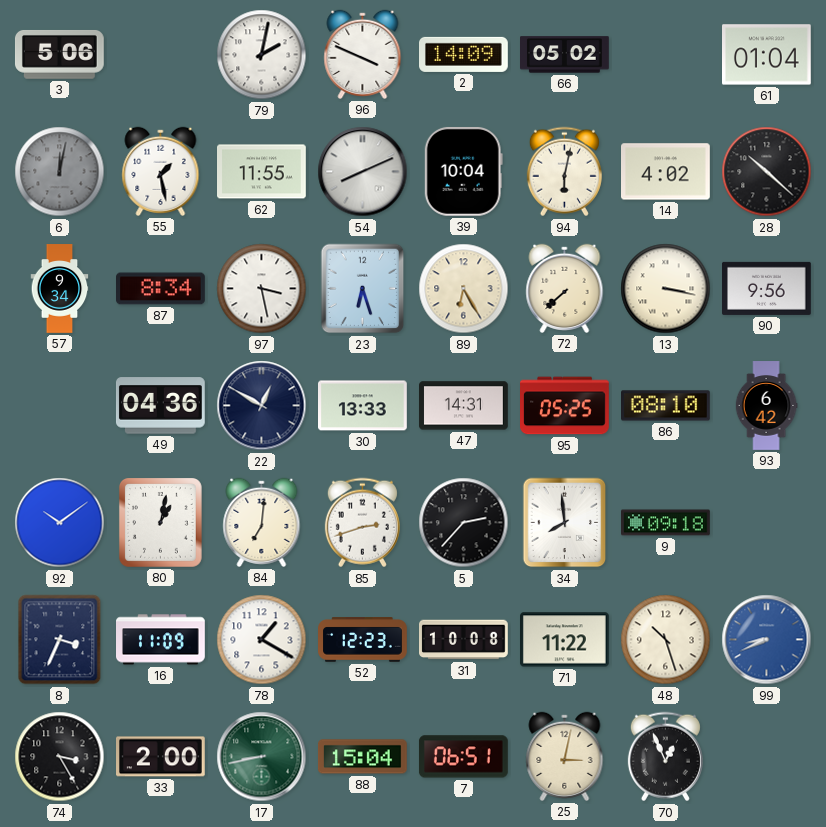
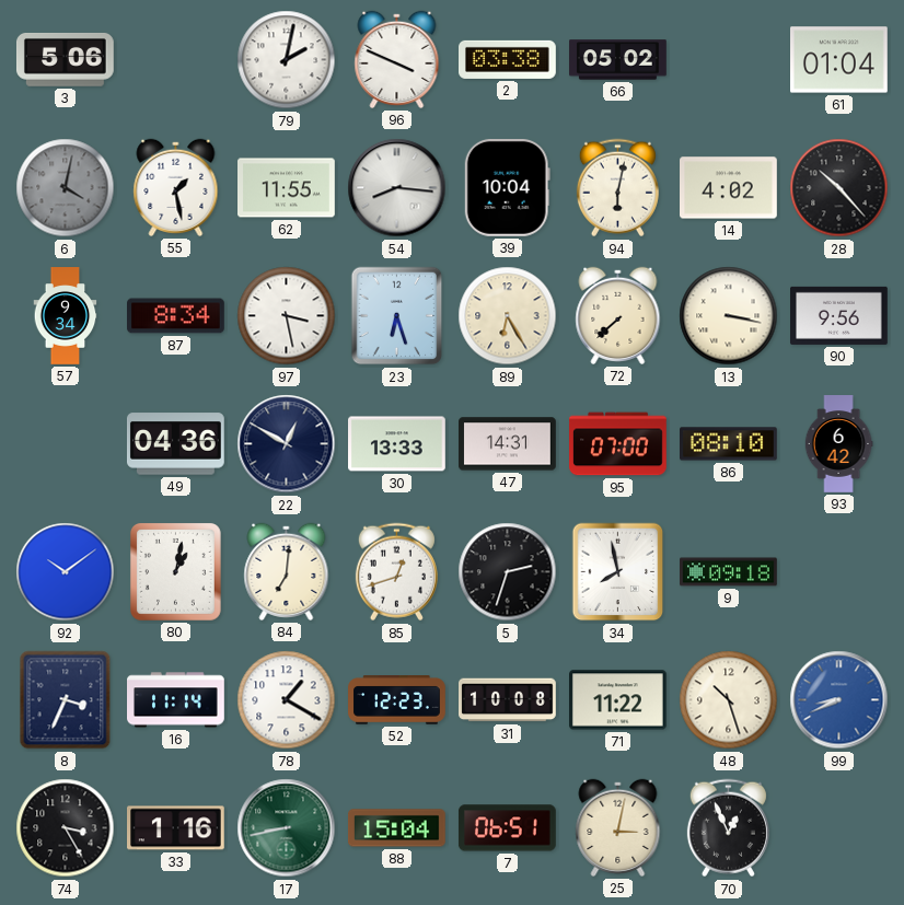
2: 14:09 -> 03:38
6: 12:02 -> 4:02
54: 8:11 -> 8:16
28: 10:22 -> 10:23
95: 05:25 -> 07:00
85: 2:42 -> 12:42
5: 2:37 -> 2:33
34: 7:59 -> 7:58
16: 11:09 -> 11:14
33: 2:00 -> 1:16
